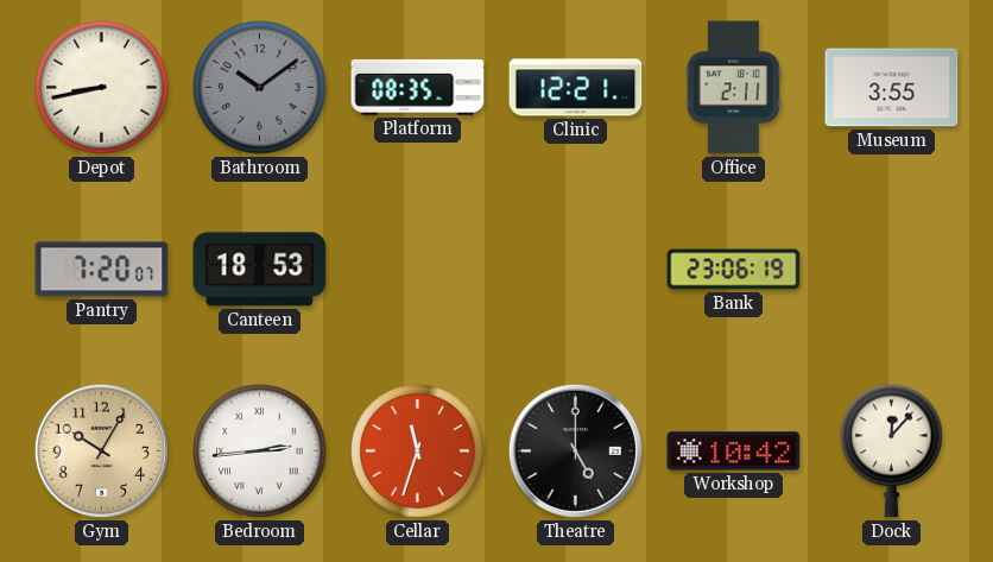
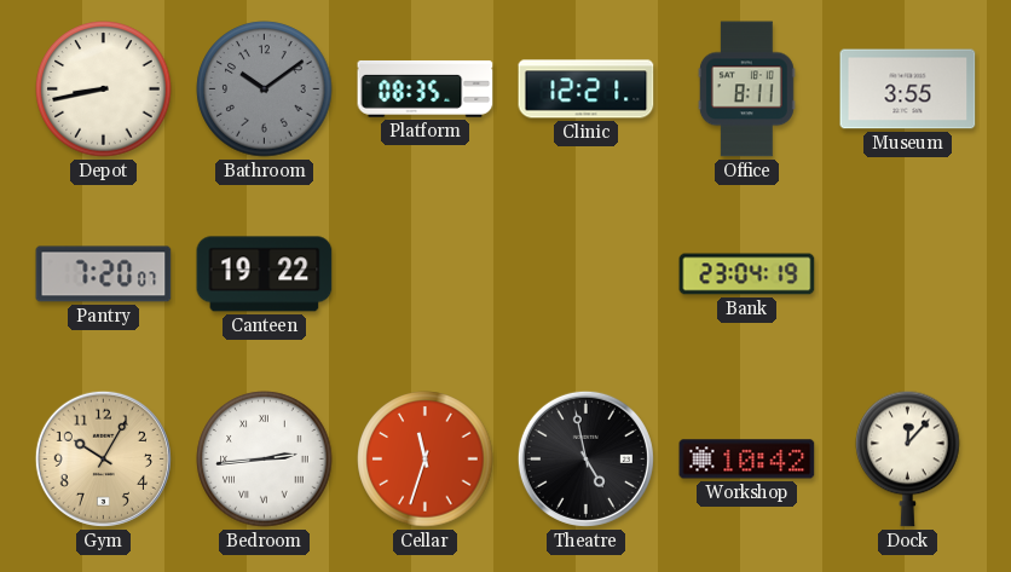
Office: 2:11 -> 8:11
Canteen: 18:53 -> 19:22
Bank: 23:06 -> 23:04
Theatre: 5:00 -> 4:58
